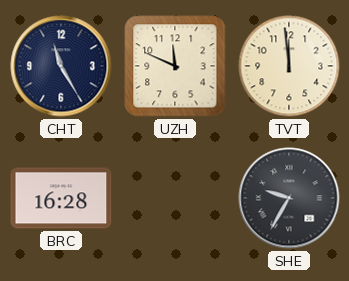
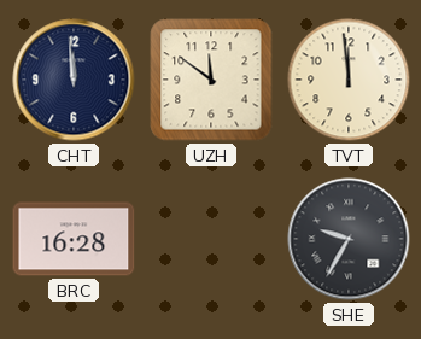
CHT: 11:25 -> 11:59
UZH: 11:49 -> 11:51
